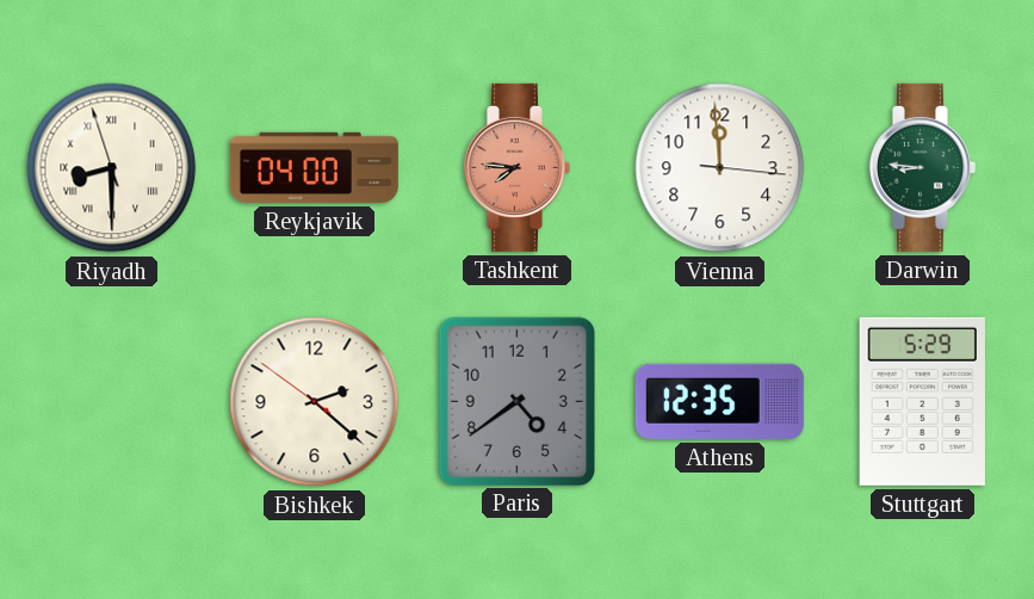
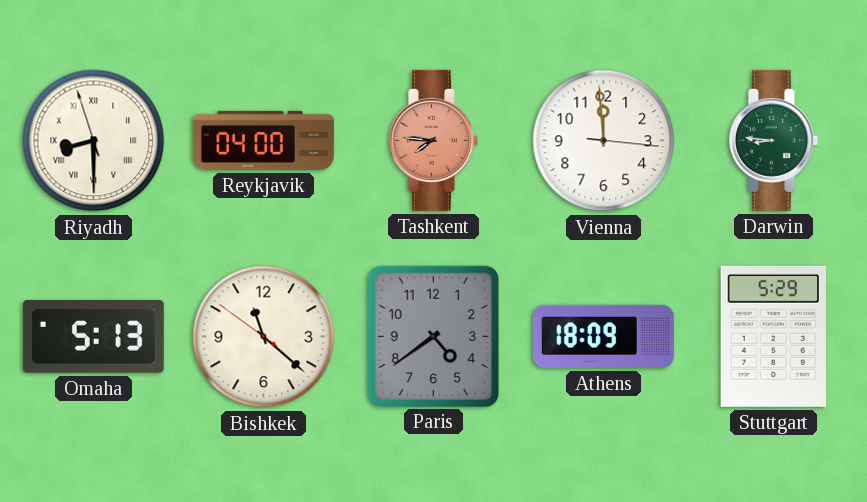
Omaha: none -> 5:13
Bishkek: 2:21 -> 11:21
Athens: 12:35 -> 18:09
